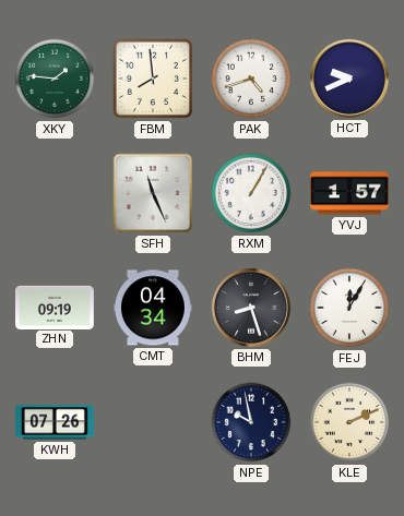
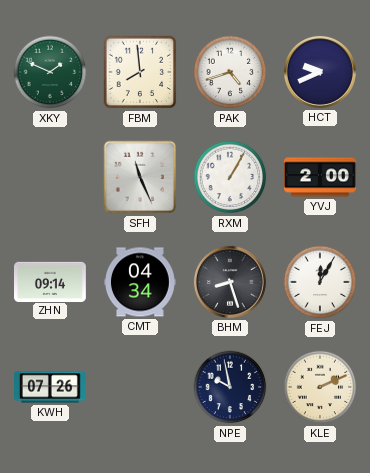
XKY: 1:46 -> 1:49
YVJ: 1:57 -> 2:00
ZHN: 09:19 -> 09:14
